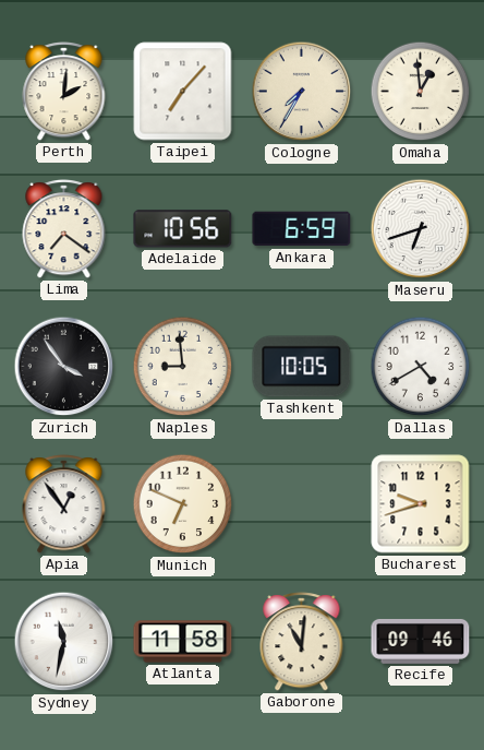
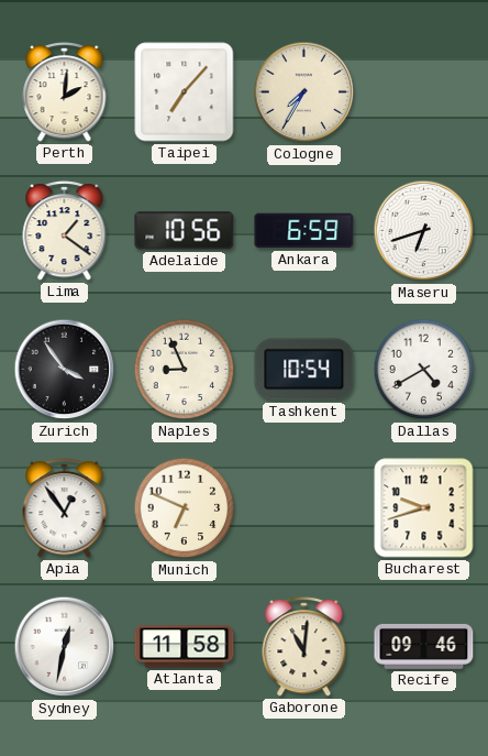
Omaha: 12:59 -> none
Lima: 7:21 -> 1:21
Naples: 8:59 -> 8:56
Tashkent: 10:05 -> 10:54
Sydney: 11:32 -> 12:32
